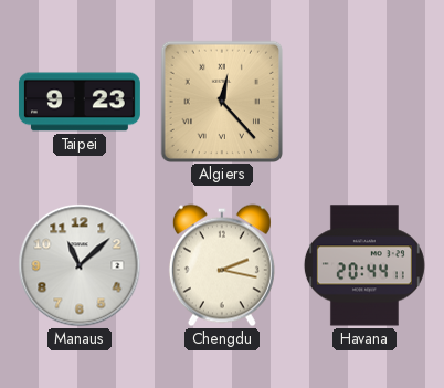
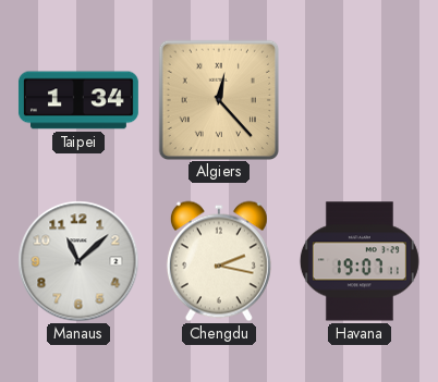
Taipei: 9:23 -> 1:34
Havana: 20:44 -> 19:07
